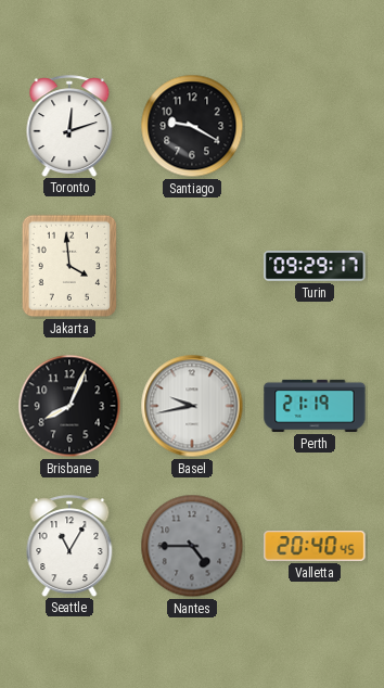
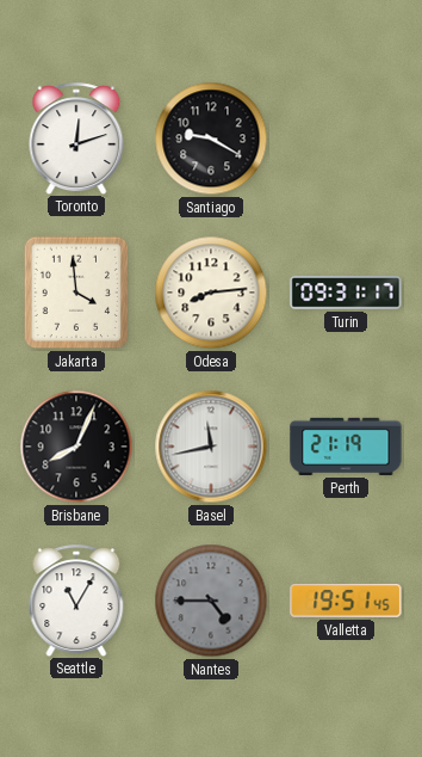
Odesa: none -> 8:14
Turin: 09:29 -> 09:31
Basel: 9:43 -> 11:43
Valletta: 20:40 -> 19:51
